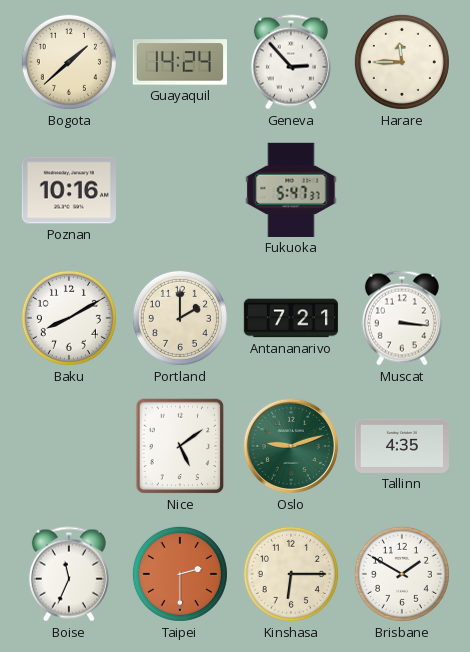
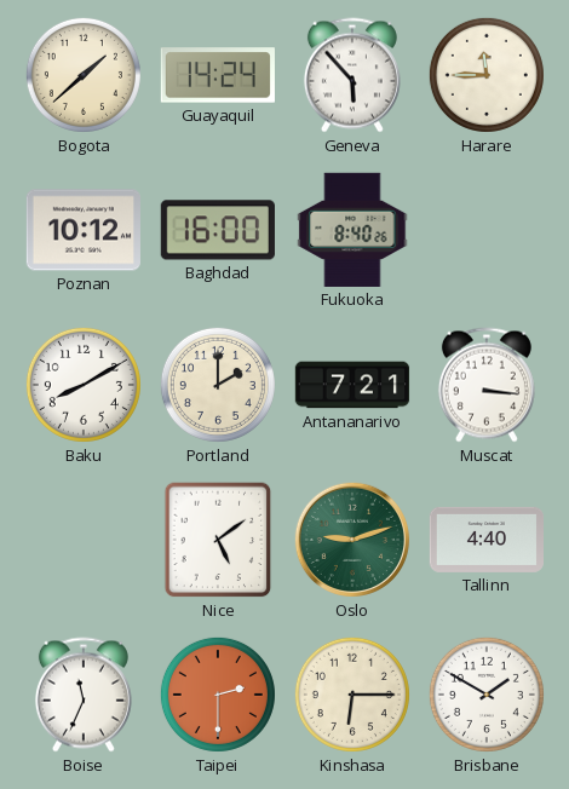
Geneva: 2:53 -> 5:53
Poznan: 10:16 -> 10:12
Baghdad: none -> 16:00
Fukuoka: 5:47 -> 8:40
Tallinn: 4:35 -> 4:40
